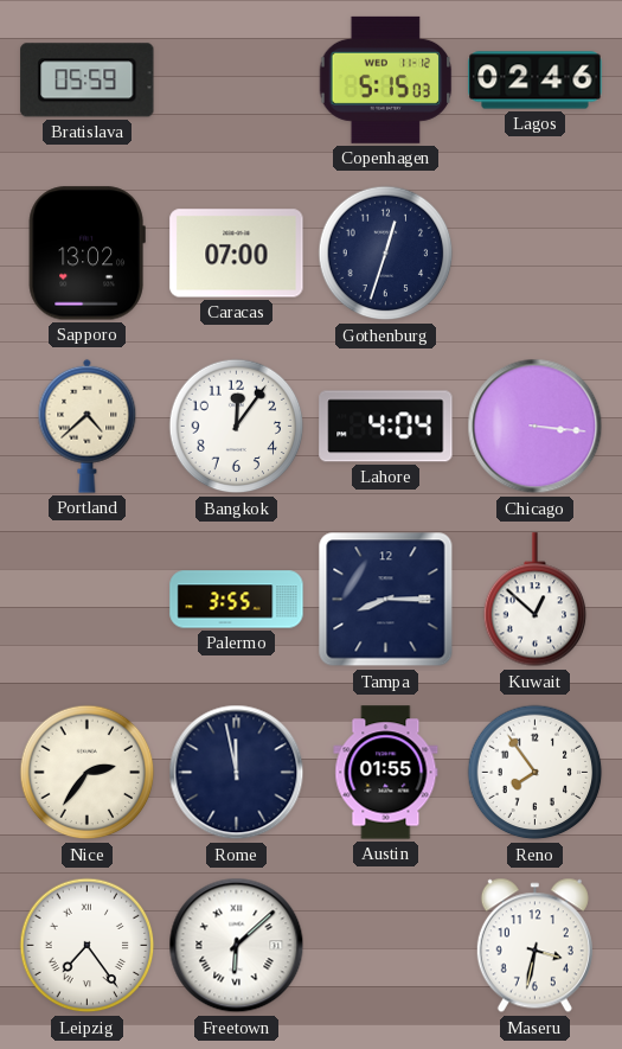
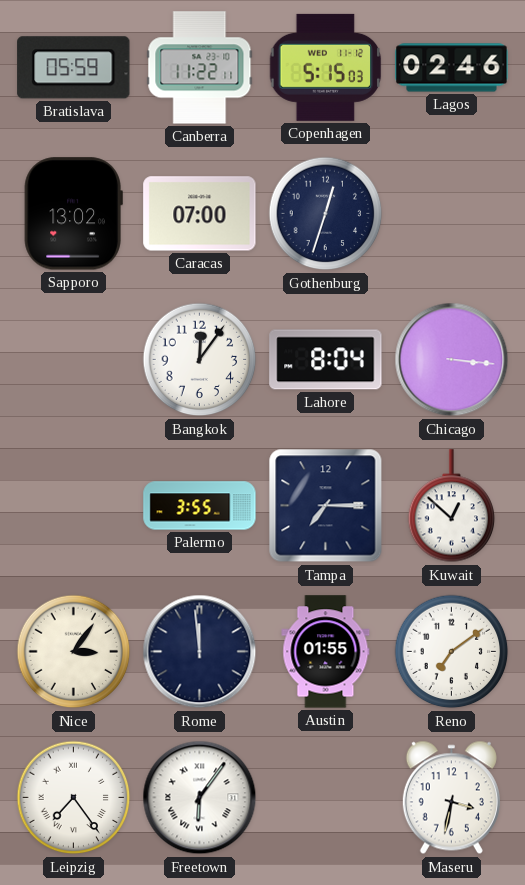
Canberra: none -> 11:22
Portland: 4:38 -> none
Lahore: 4:04 -> 8:04
Tampa: 8:15 -> 7:15
Nice: 2:36 -> 3:06
Rome: 11:58 -> 11:59
Reno: 7:54 -> 7:09
Freetown: 6:08 -> 6:06
